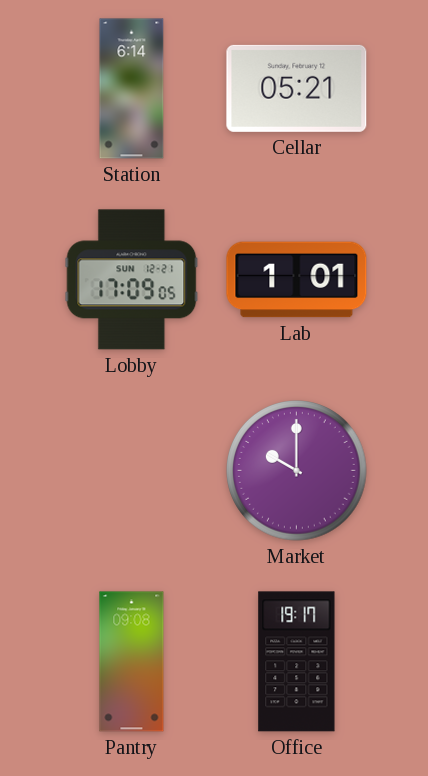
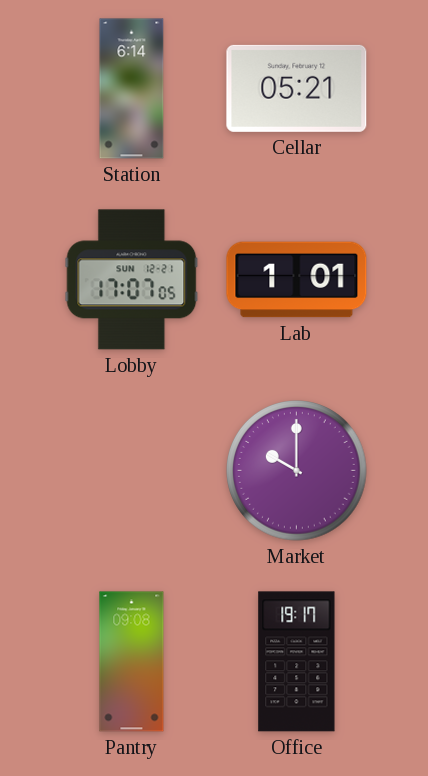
Lobby: 17:09 -> 17:07
